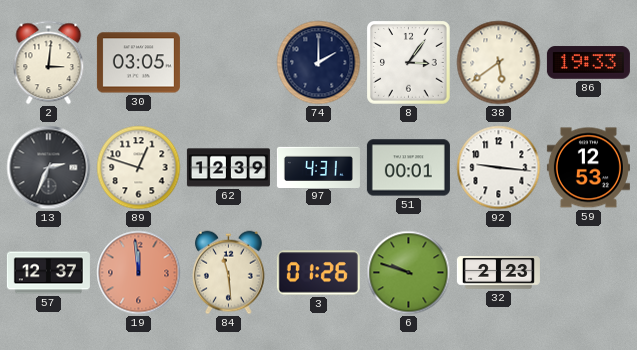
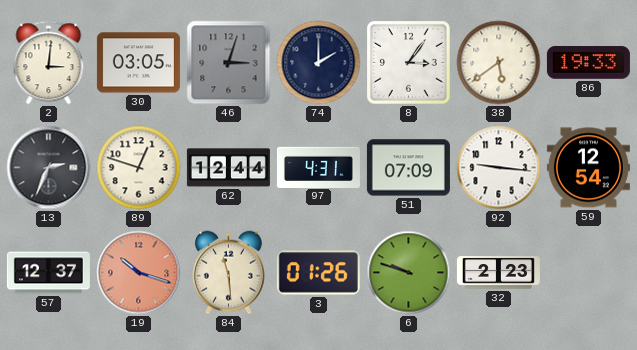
46: none -> 3:03
62: 12:39 -> 12:44
51: 00:01 -> 07:09
59: 12:53 -> 12:54
19: 11:59 -> 10:18
